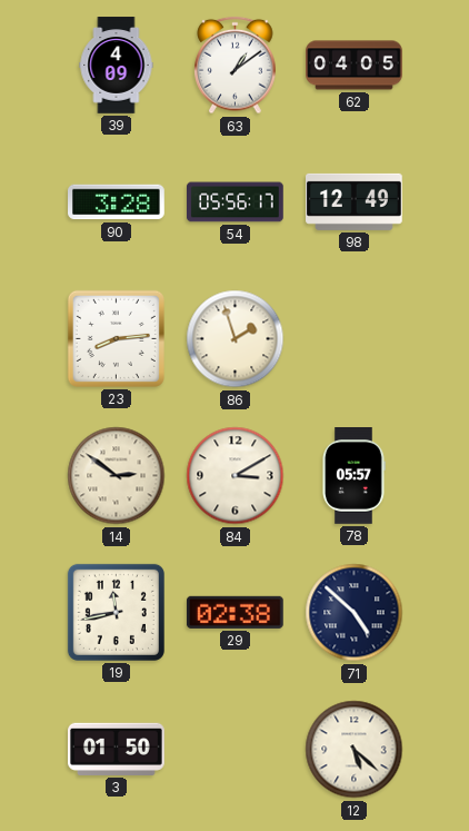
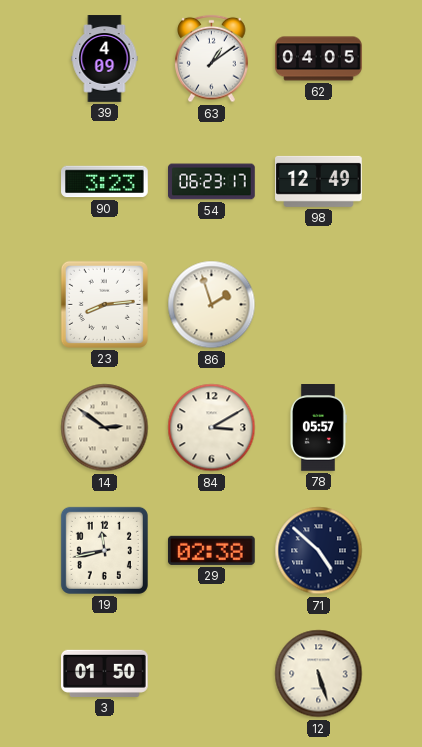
90: 3:28 -> 3:23
54: 05:56 -> 06:23
12: 5:22 -> 5:27
